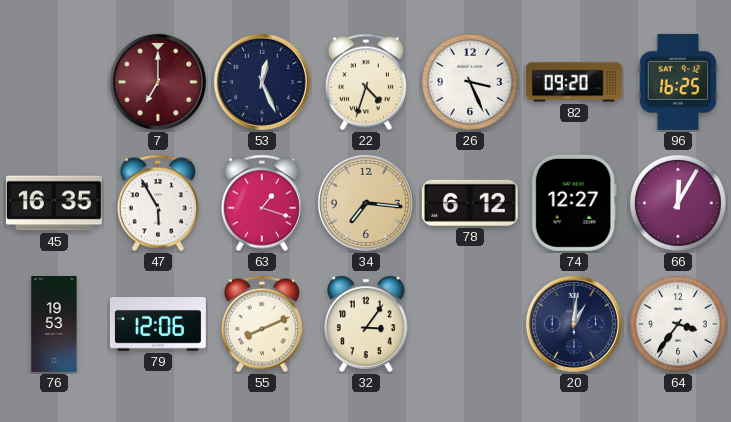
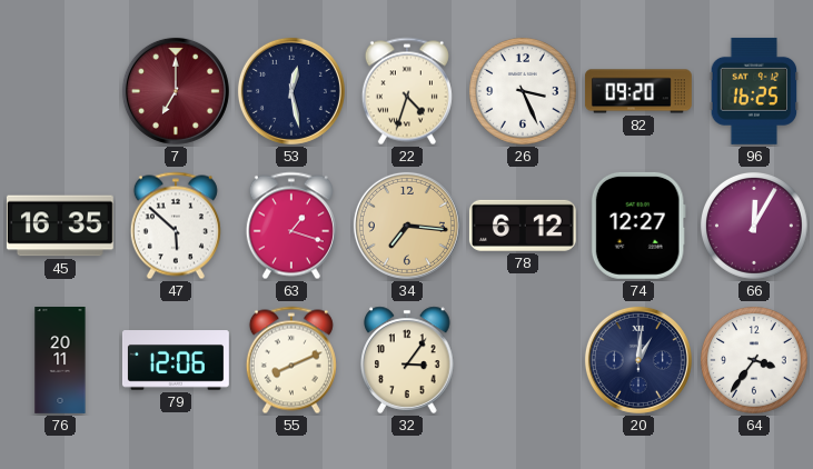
53: 12:26 -> 12:28
47: 5:55 -> 5:52
76: 19:53 -> 20:11
